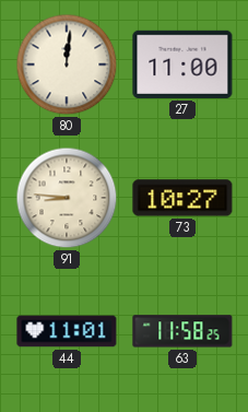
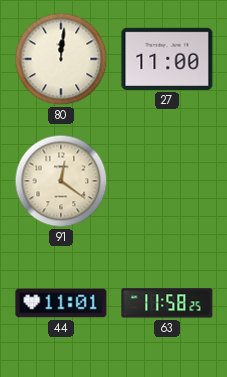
91: 8:46 -> 12:21
73: 10:27 -> none
